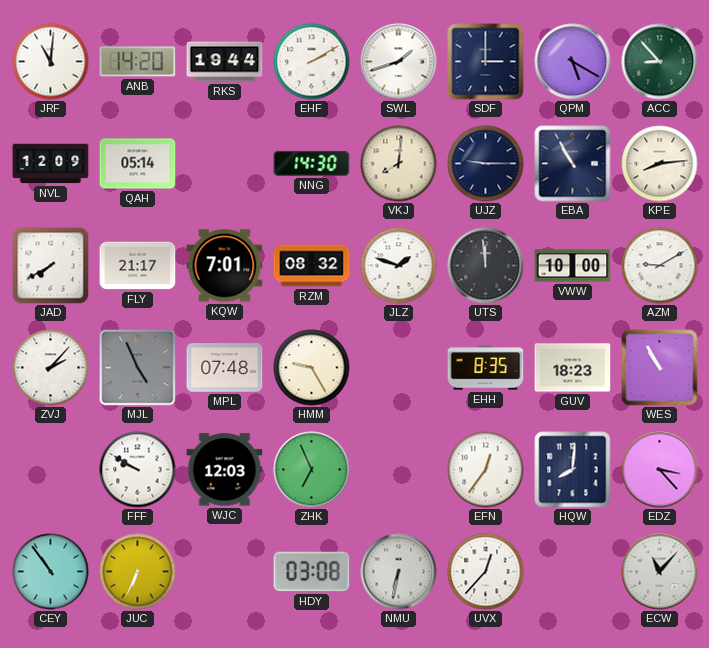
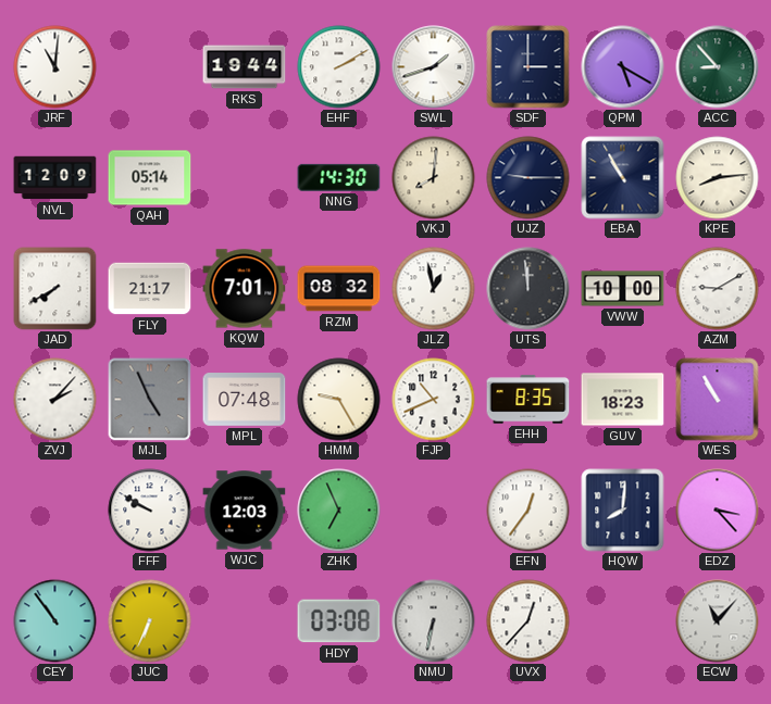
ANB: 14:20 -> none
JLZ: 1:48 -> 12:58
FJP: none -> 10:41
